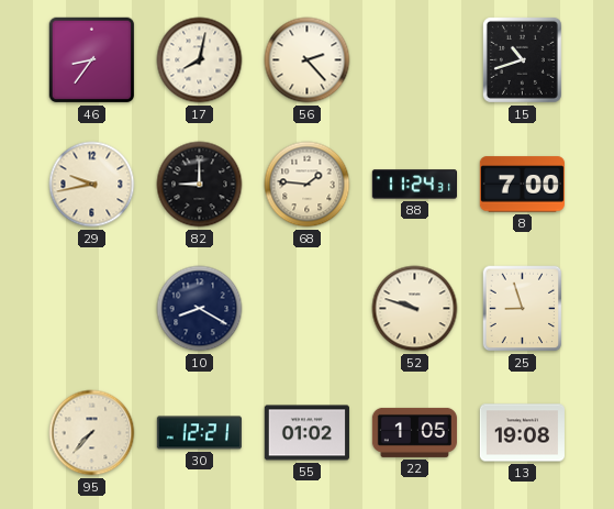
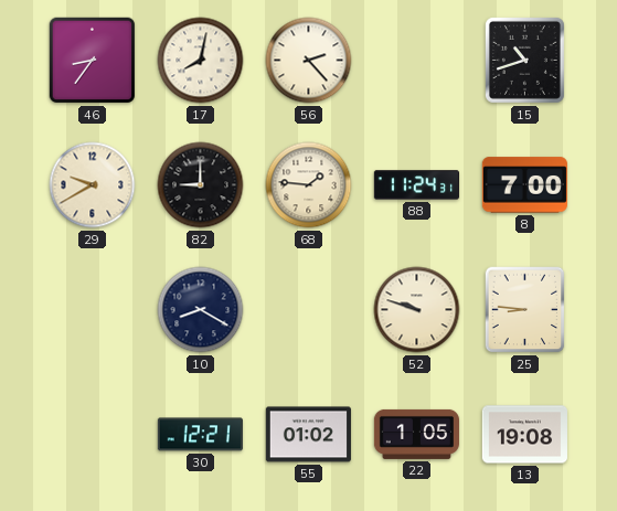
29: 9:43 -> 9:40
25: 8:57 -> 8:46
95: 7:37 -> none
